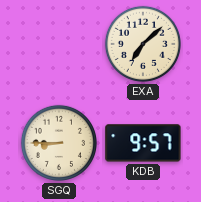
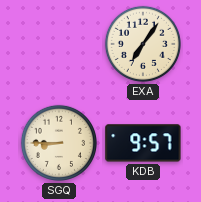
EXA: 7:08 -> 7:06
